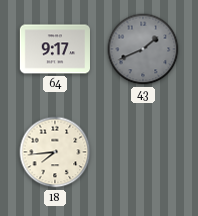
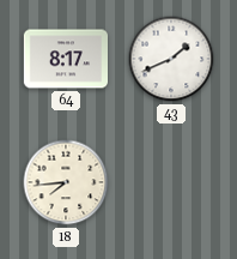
64: 9:17 -> 8:17
43 dial: grey -> white
